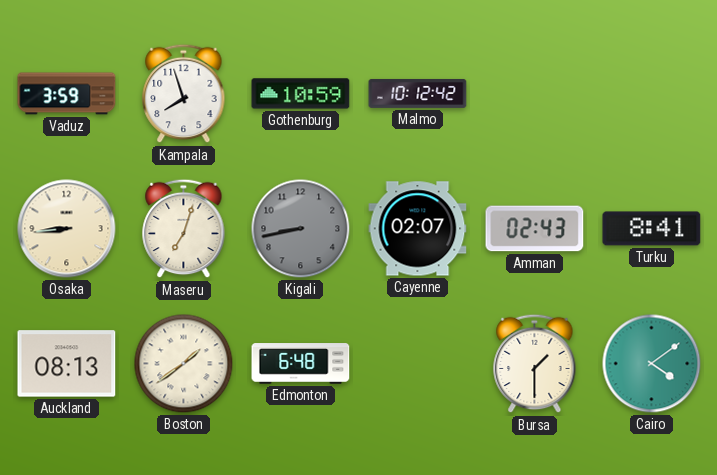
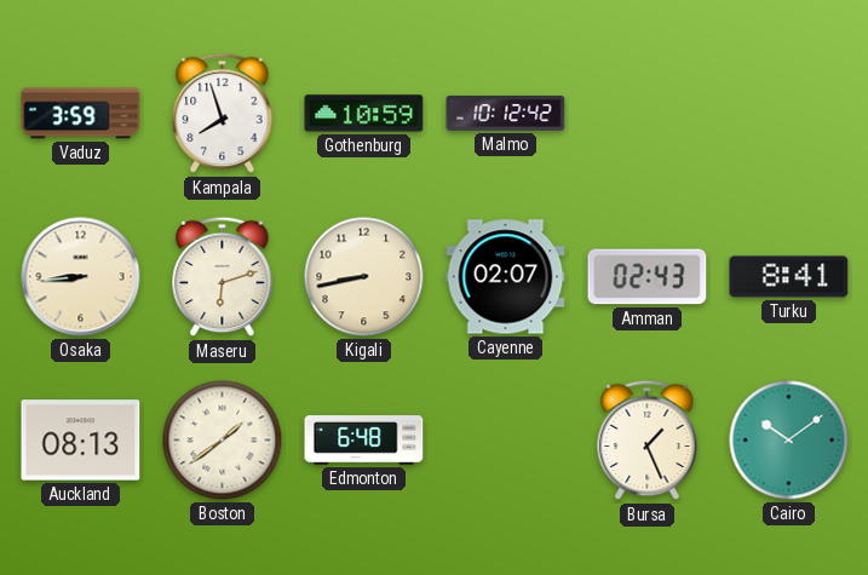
Maseru: 7:03 -> 6:12
Kigali dial: grey -> cream
Bursa: 1:30 -> 1:26
Cairo: 4:09 -> 10:09
